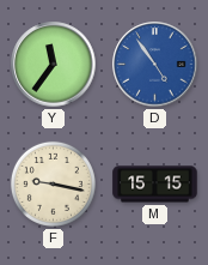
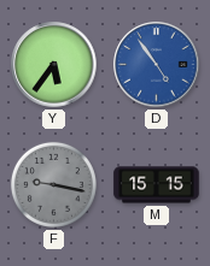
Y: 11:36 -> 5:36
F dial: cream -> grey
